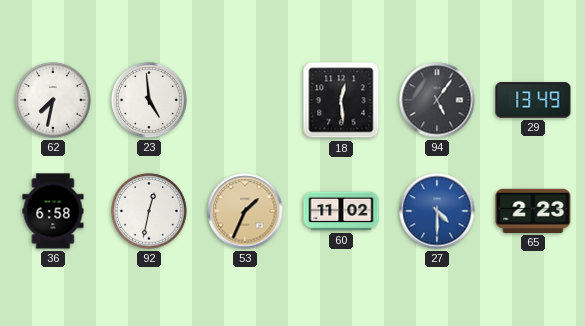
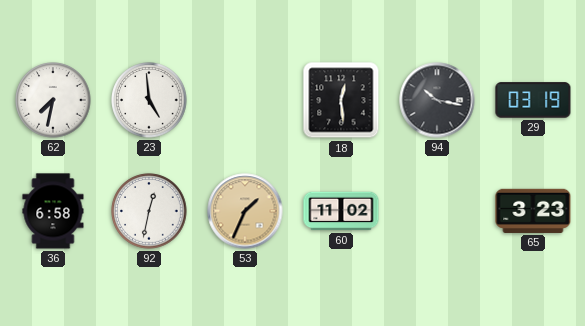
94: 5:06 -> 10:17
29: 13:49 -> 03:19
27: 4:30 -> none
65: 2:23 -> 3:23
